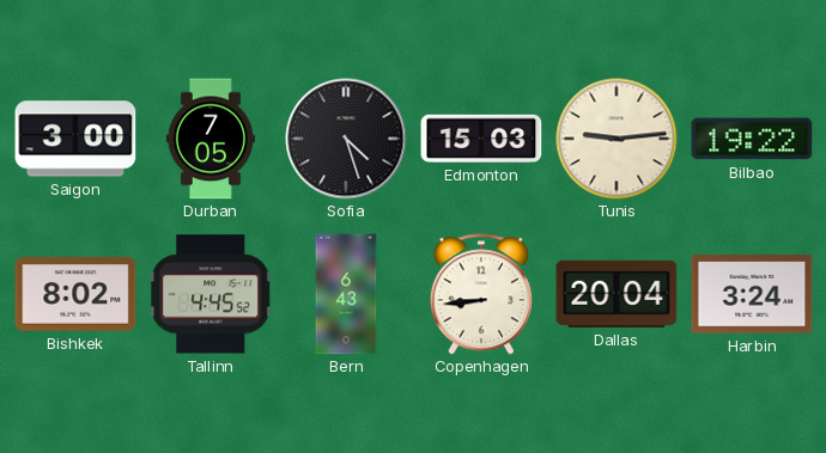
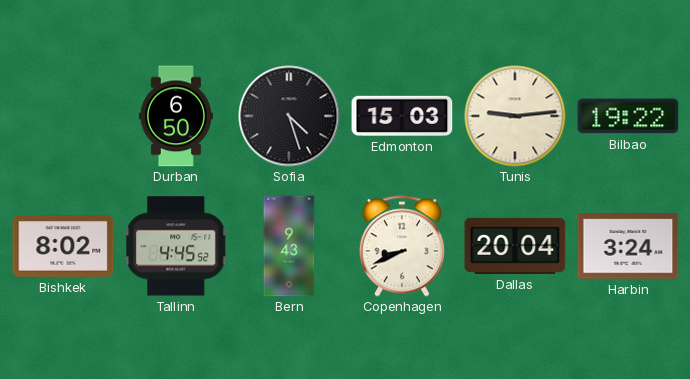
Saigon: 3:00 -> none
Durban: 7:05 -> 6:50
Bern: 6:43 -> 9:43
Copenhagen: 8:44 -> 8:41
